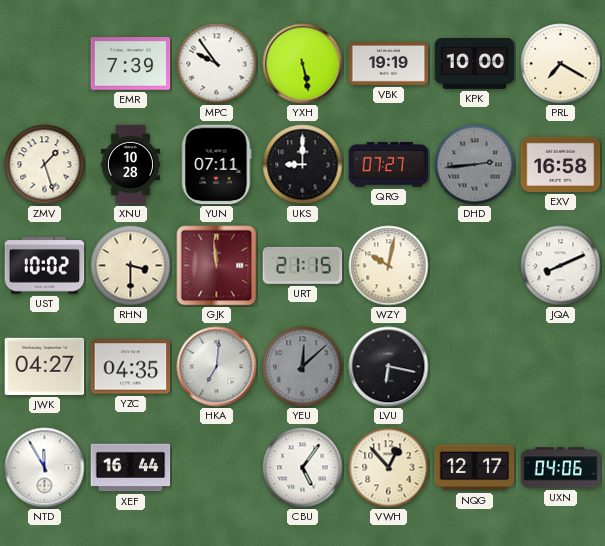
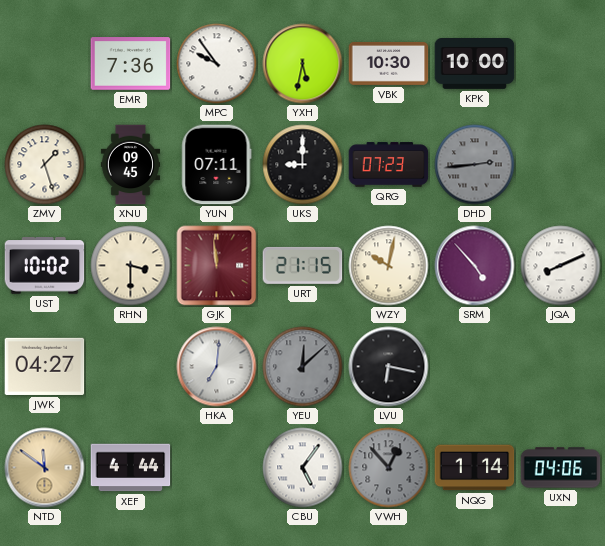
EMR: 7:39 -> 7:36
YXH: 5:28 -> 5:32
VBK: 19:19 -> 10:30
PRL: 7:20 -> none
XNU: 10:28 -> 09:45
QRG: 07:27 -> 07:23
EXV: 16:58 -> none
SRM: none -> 4:53
YZC: 04:35 -> none
NTD: 11:55 -> 11:51
NTD dial: white -> champagne
XEF: 16:44 -> 4:44
VWH dial: cream -> grey
NQG: 12:17 -> 1:14
